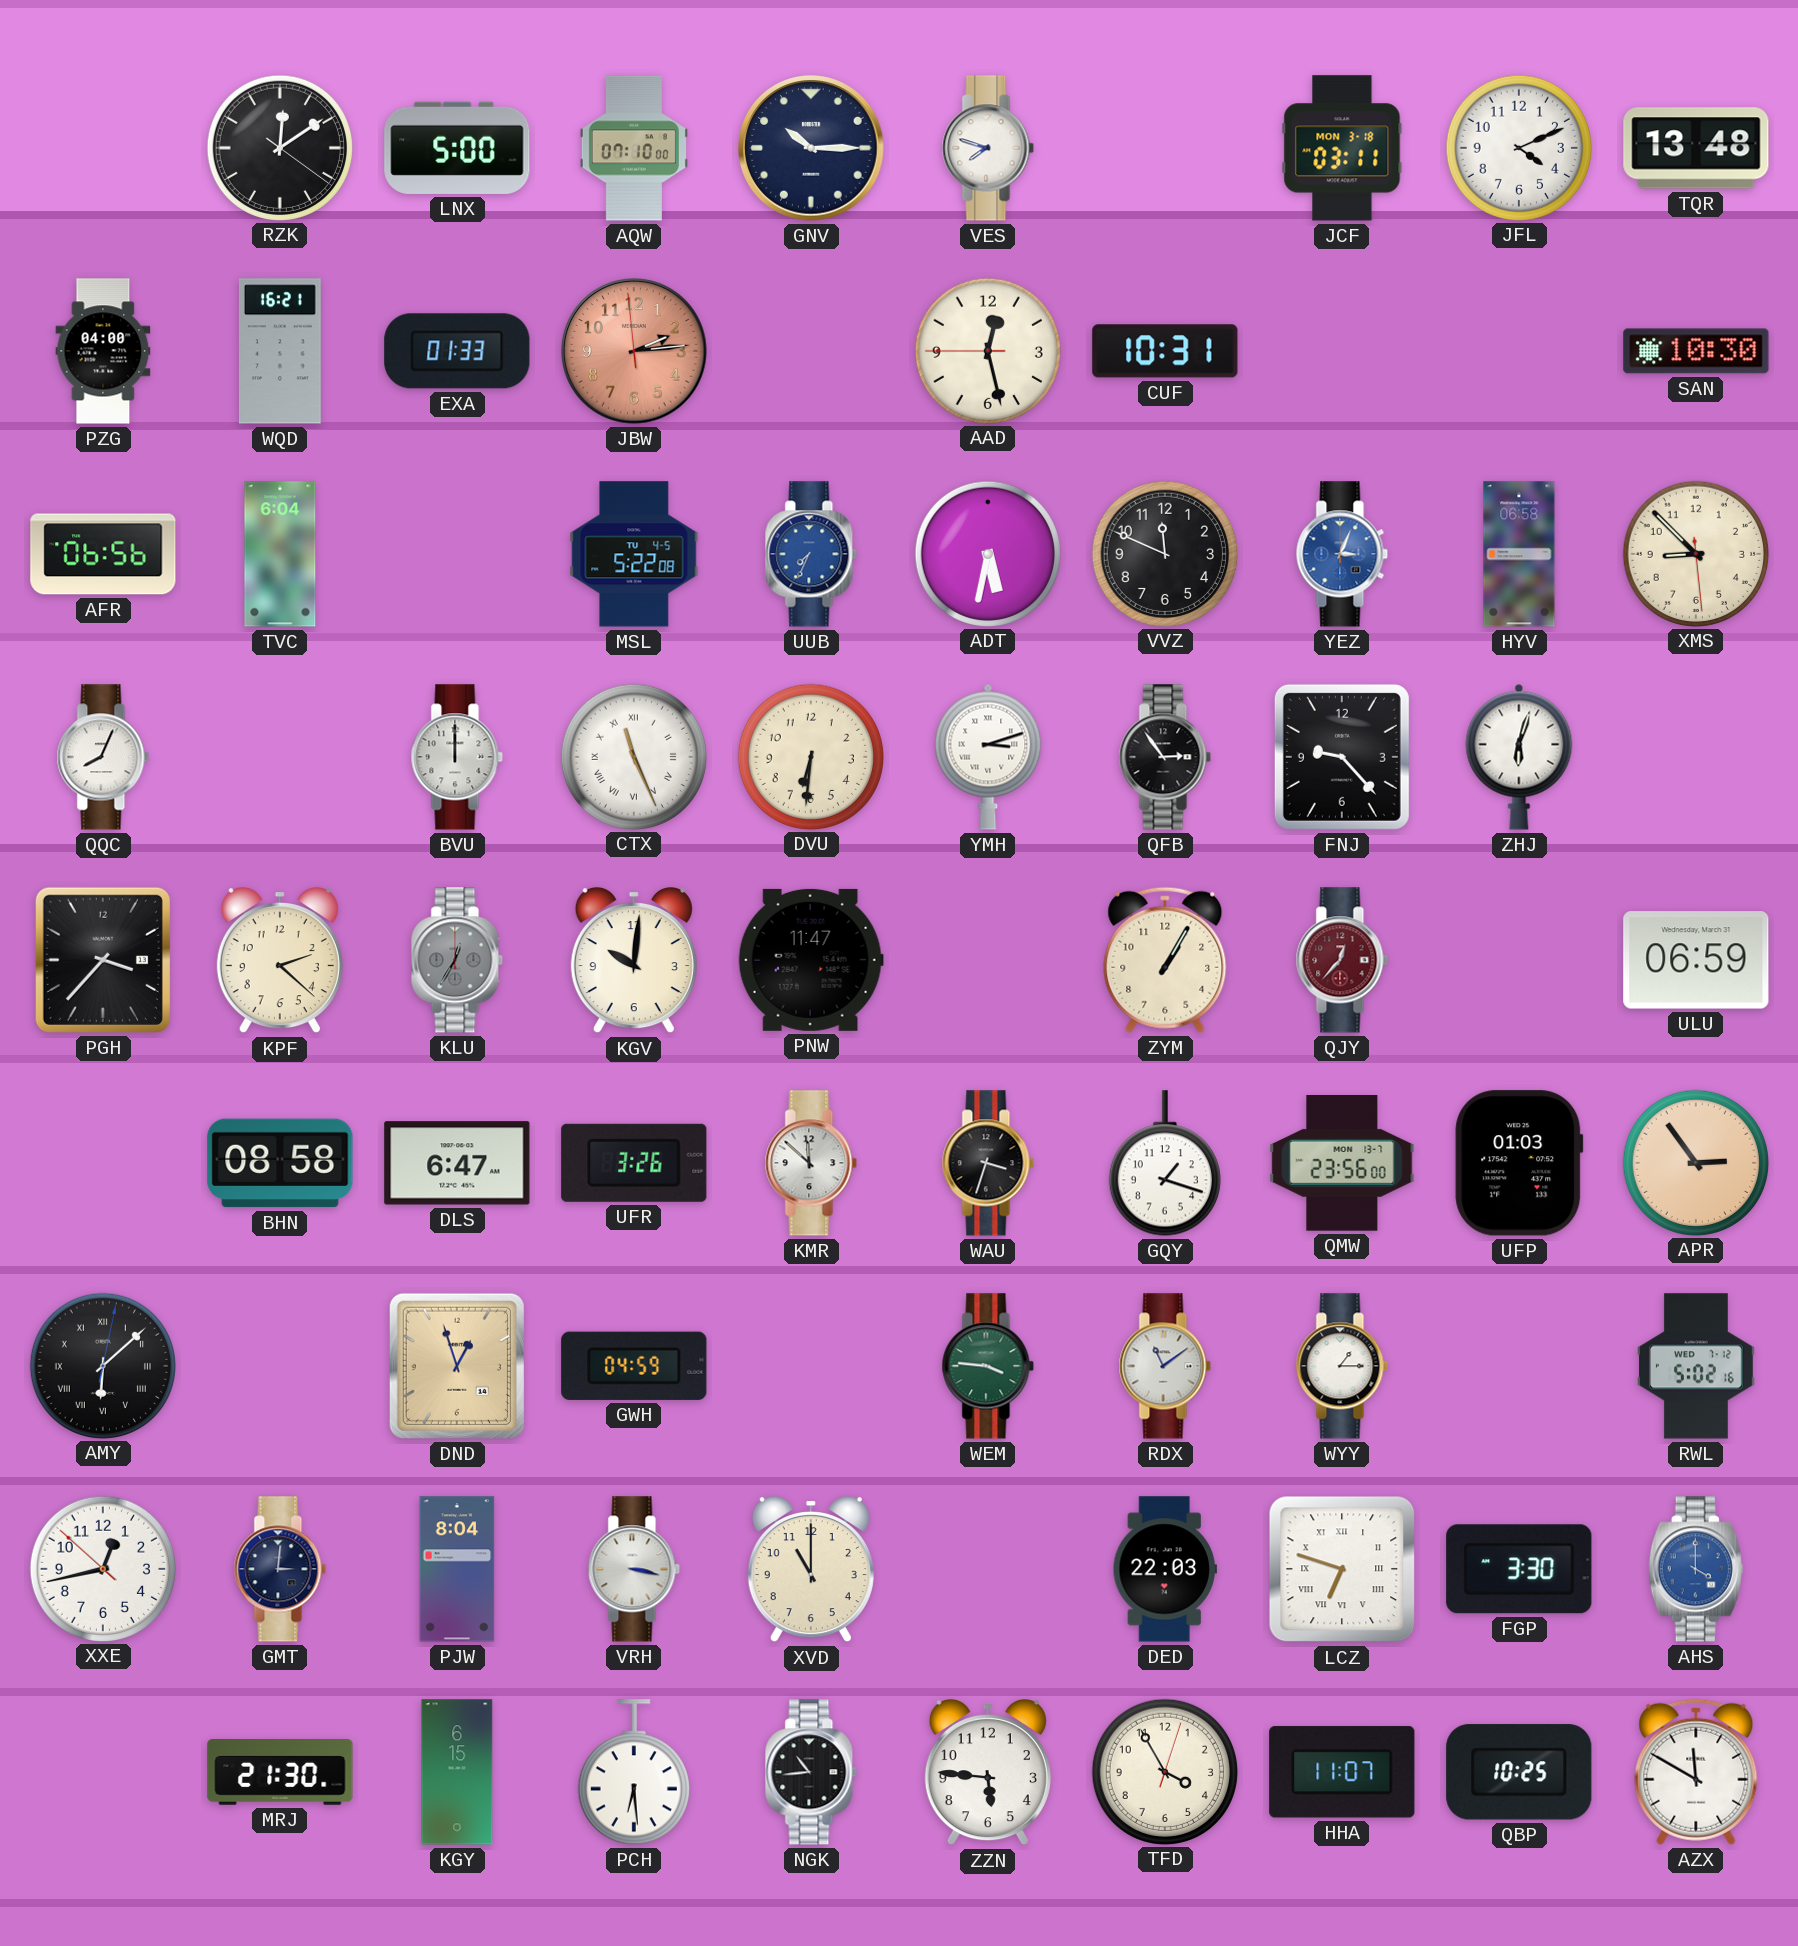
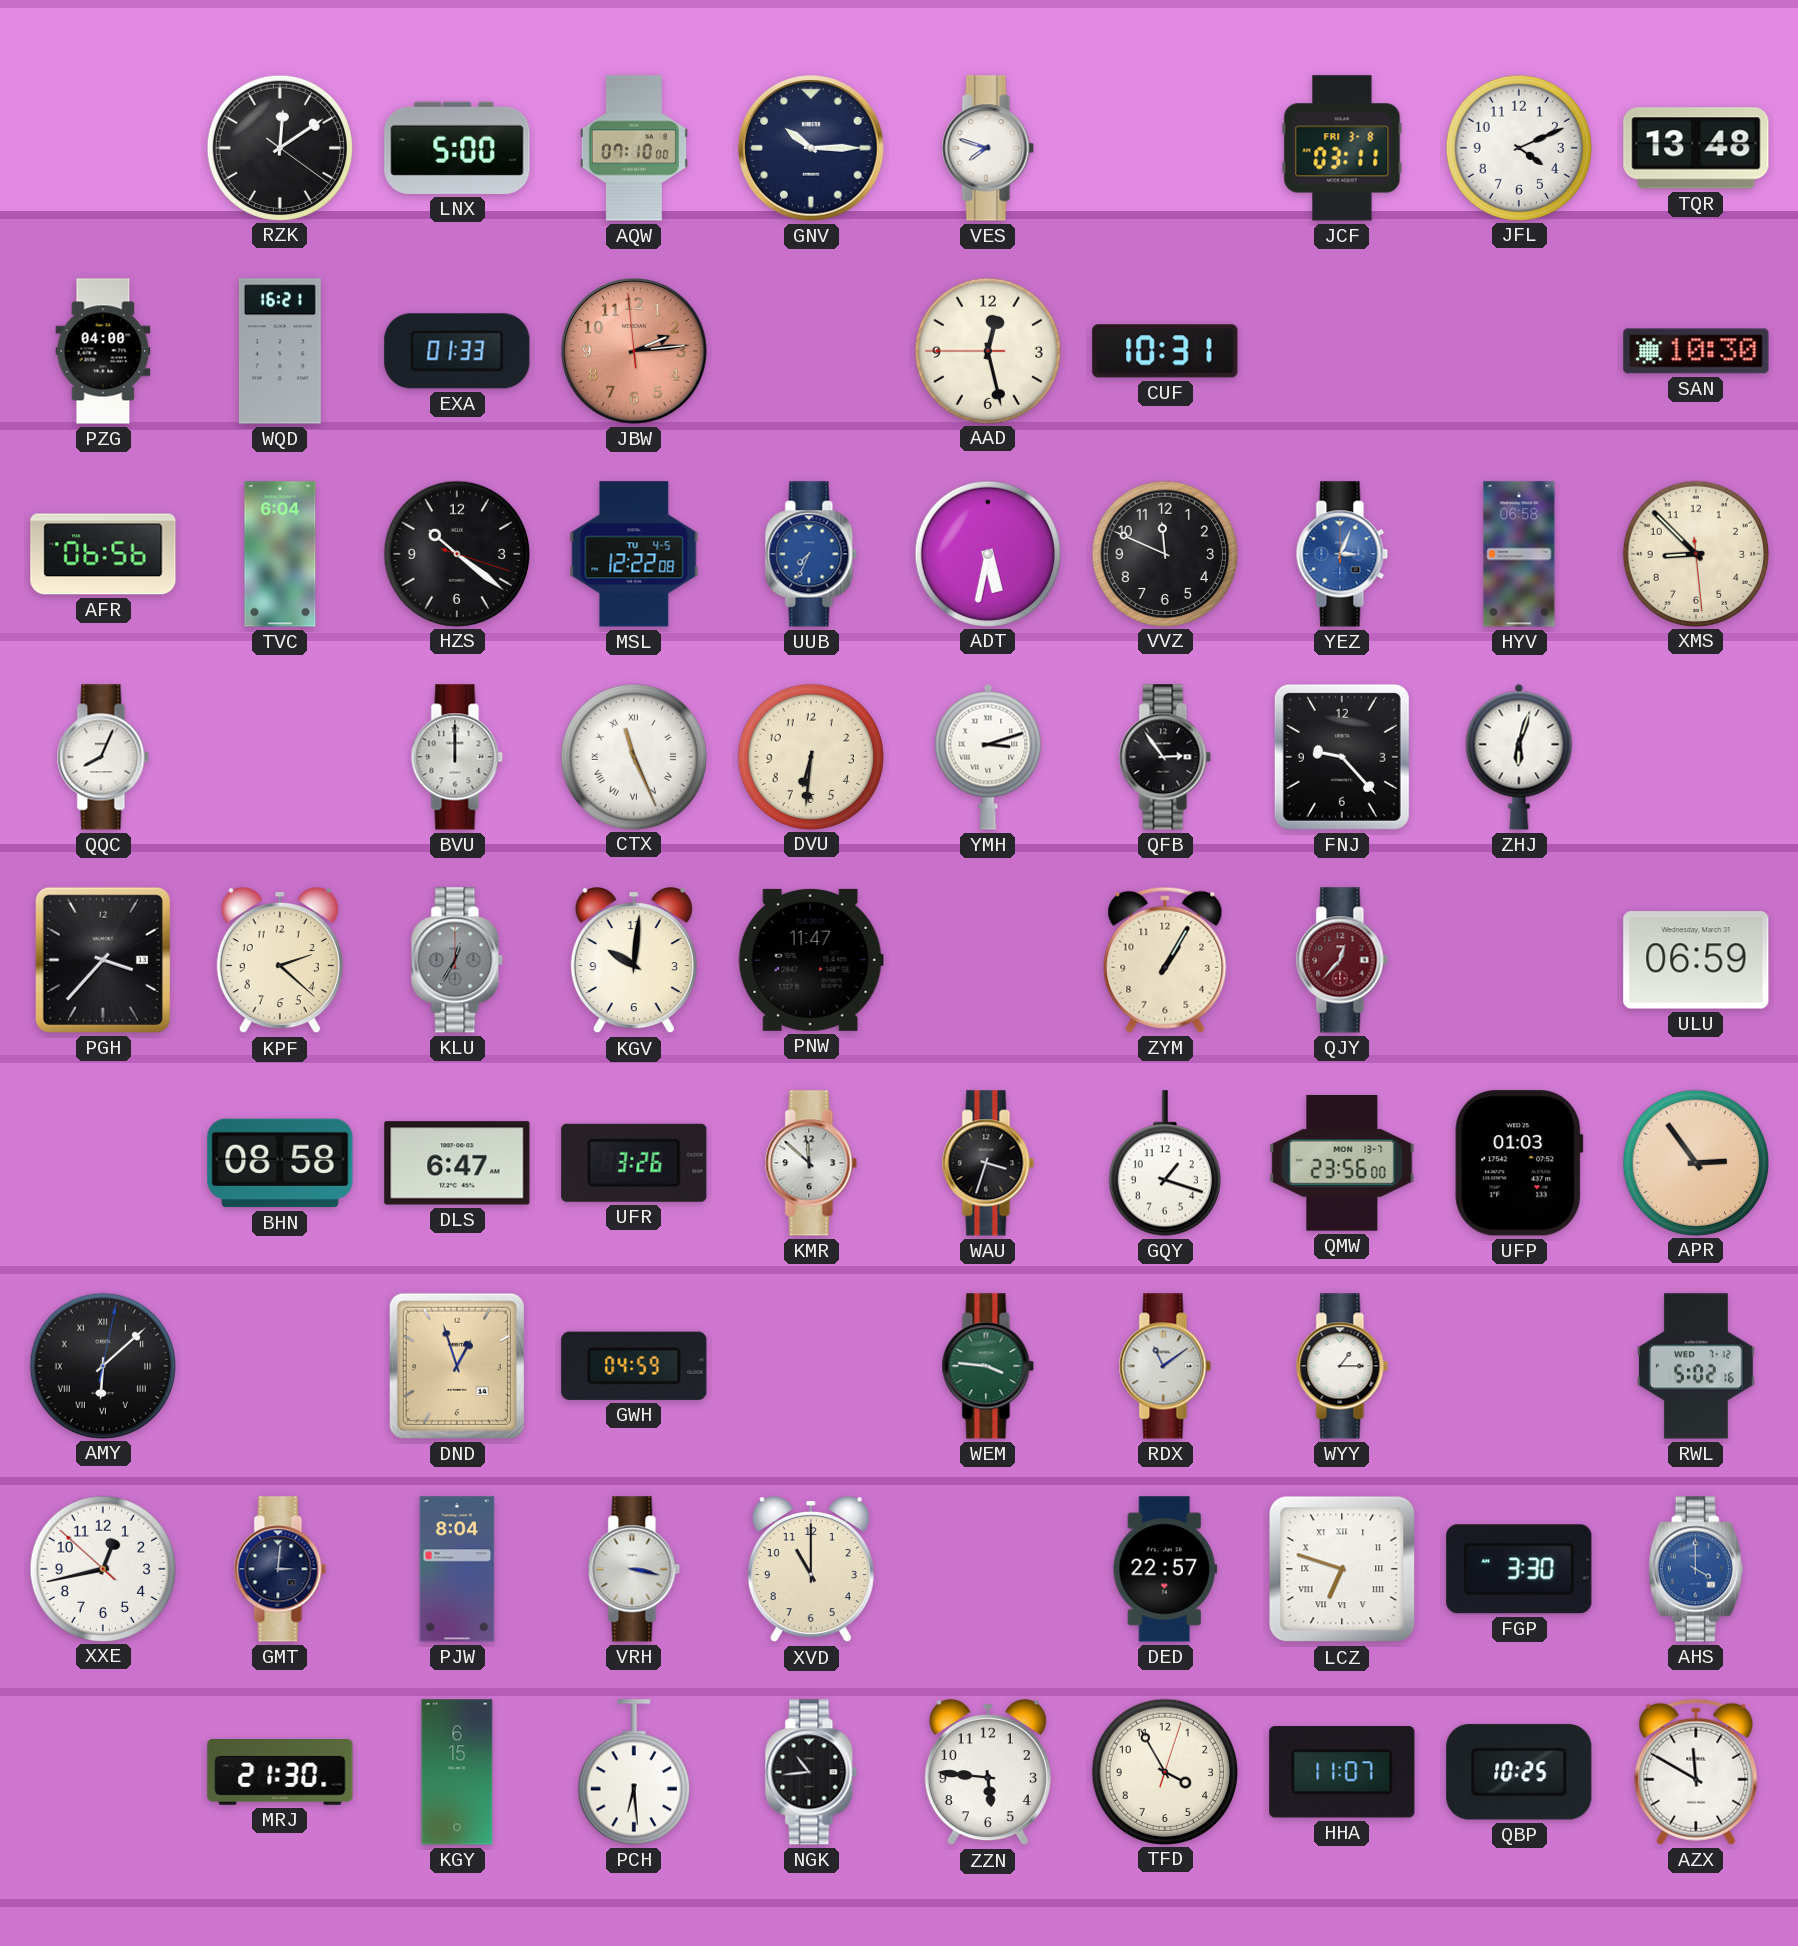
JCF date: MON 3-18 -> FRI 3-8
HZS: none -> 10:21
MSL: 5:22 -> 12:22
DED: 22:03 -> 22:57
